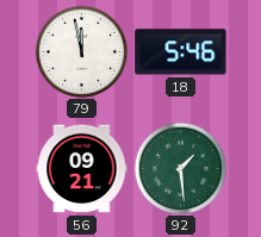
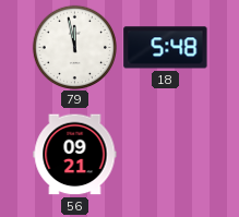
18: 5:46 -> 5:48
92: 1:29 -> none
